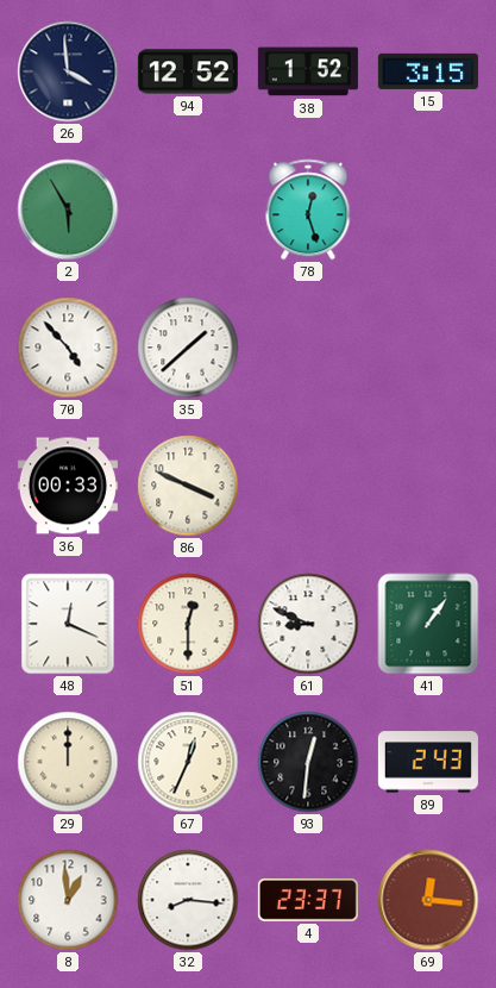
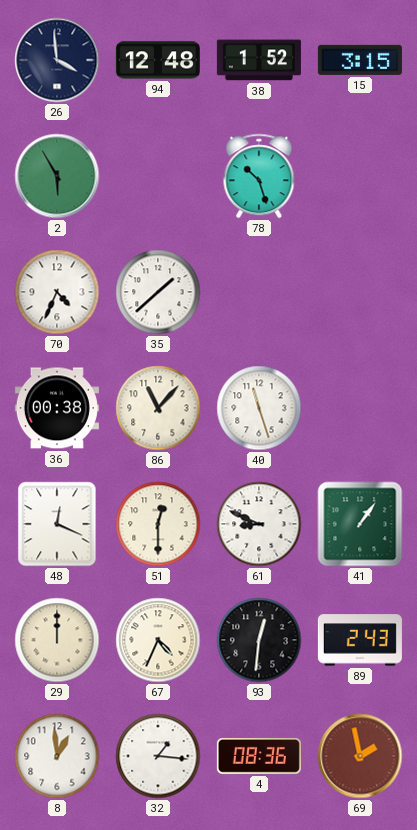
94: 12:52 -> 12:48
78: 12:27 -> 10:27
70: 4:53 -> 4:34
36: 00:33 -> 00:38
86: 3:49 -> 11:07
40: none -> 11:27
67: 12:34 -> 4:34
32: 8:16 -> 1:16
4: 23:37 -> 08:36
69: 12:16 -> 1:58
